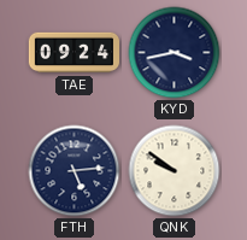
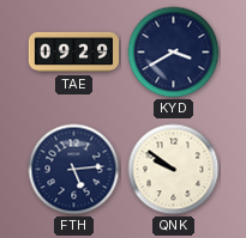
TAE: 09:24 -> 09:29
KYD: 3:43 -> 3:40
